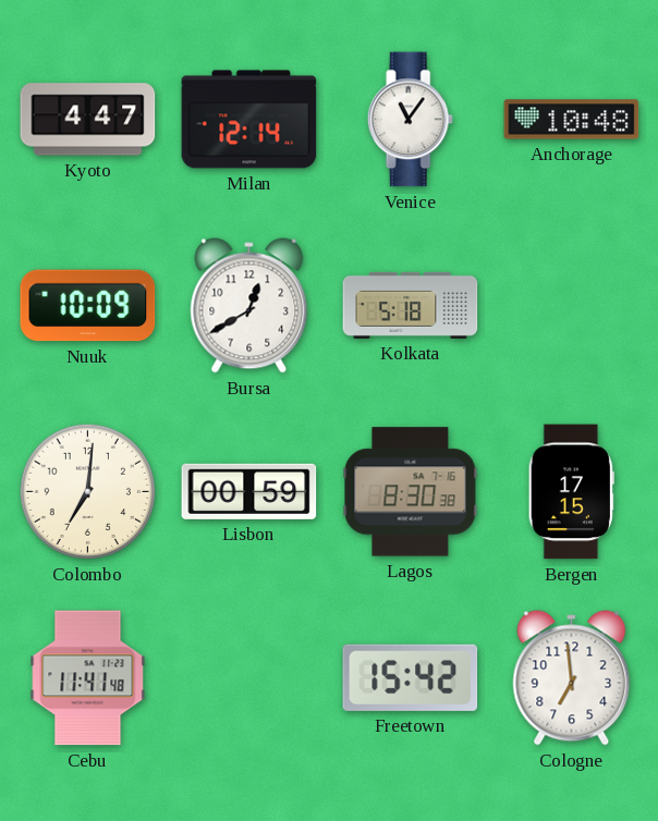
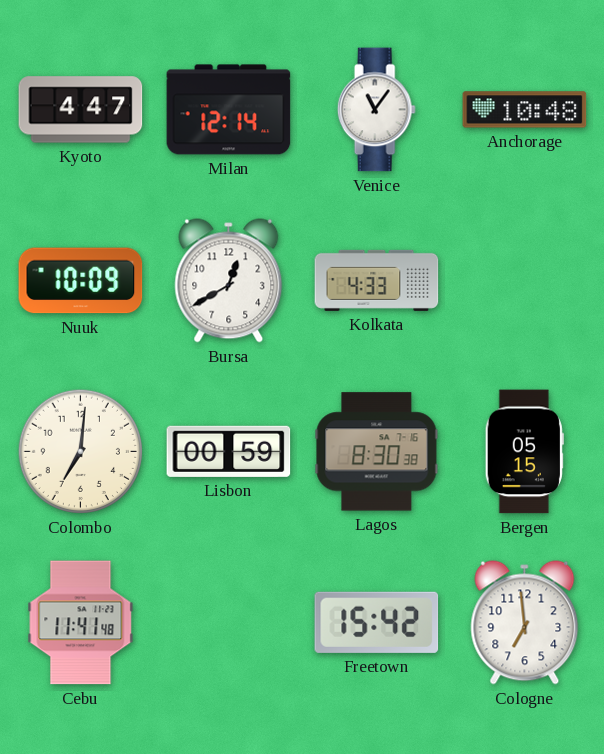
Kolkata: 5:18 -> 4:33
Bergen: 17:15 -> 05:15
